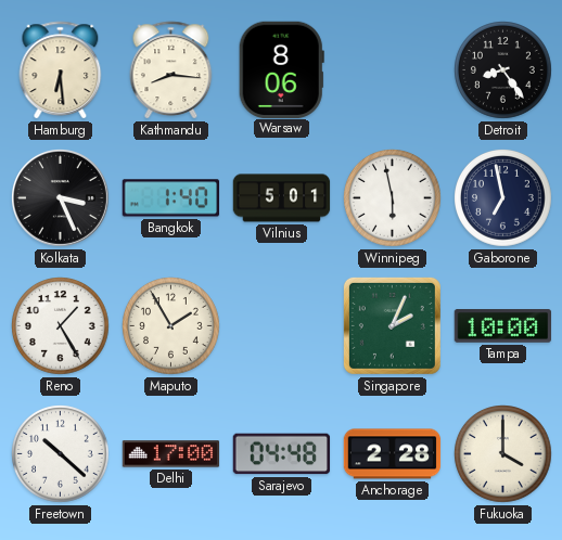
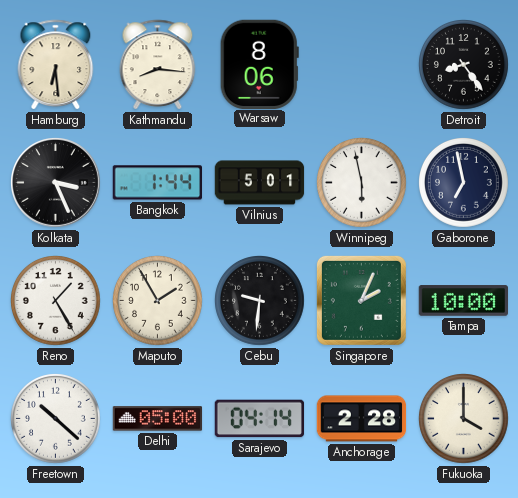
Bangkok: 1:40 -> 1:44
Cebu: none -> 9:31
Delhi: 17:00 -> 05:00
Sarajevo: 04:48 -> 04:14
